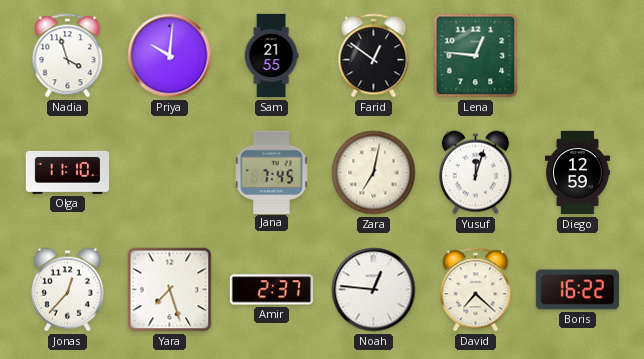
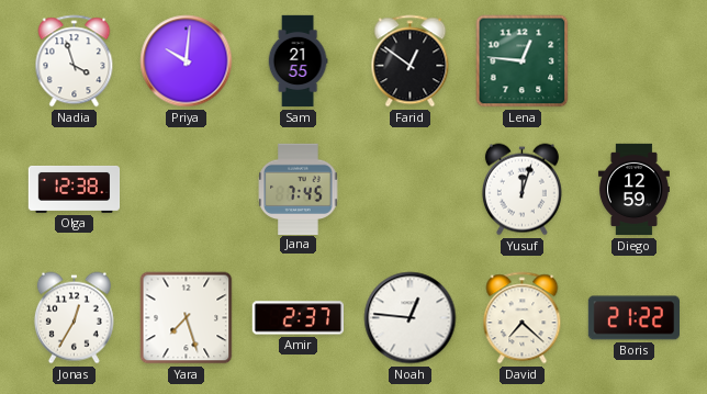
Olga: 11:10 -> 12:38
Zara: 7:02 -> none
Jonas: 12:37 -> 12:35
Boris: 16:22 -> 21:22
